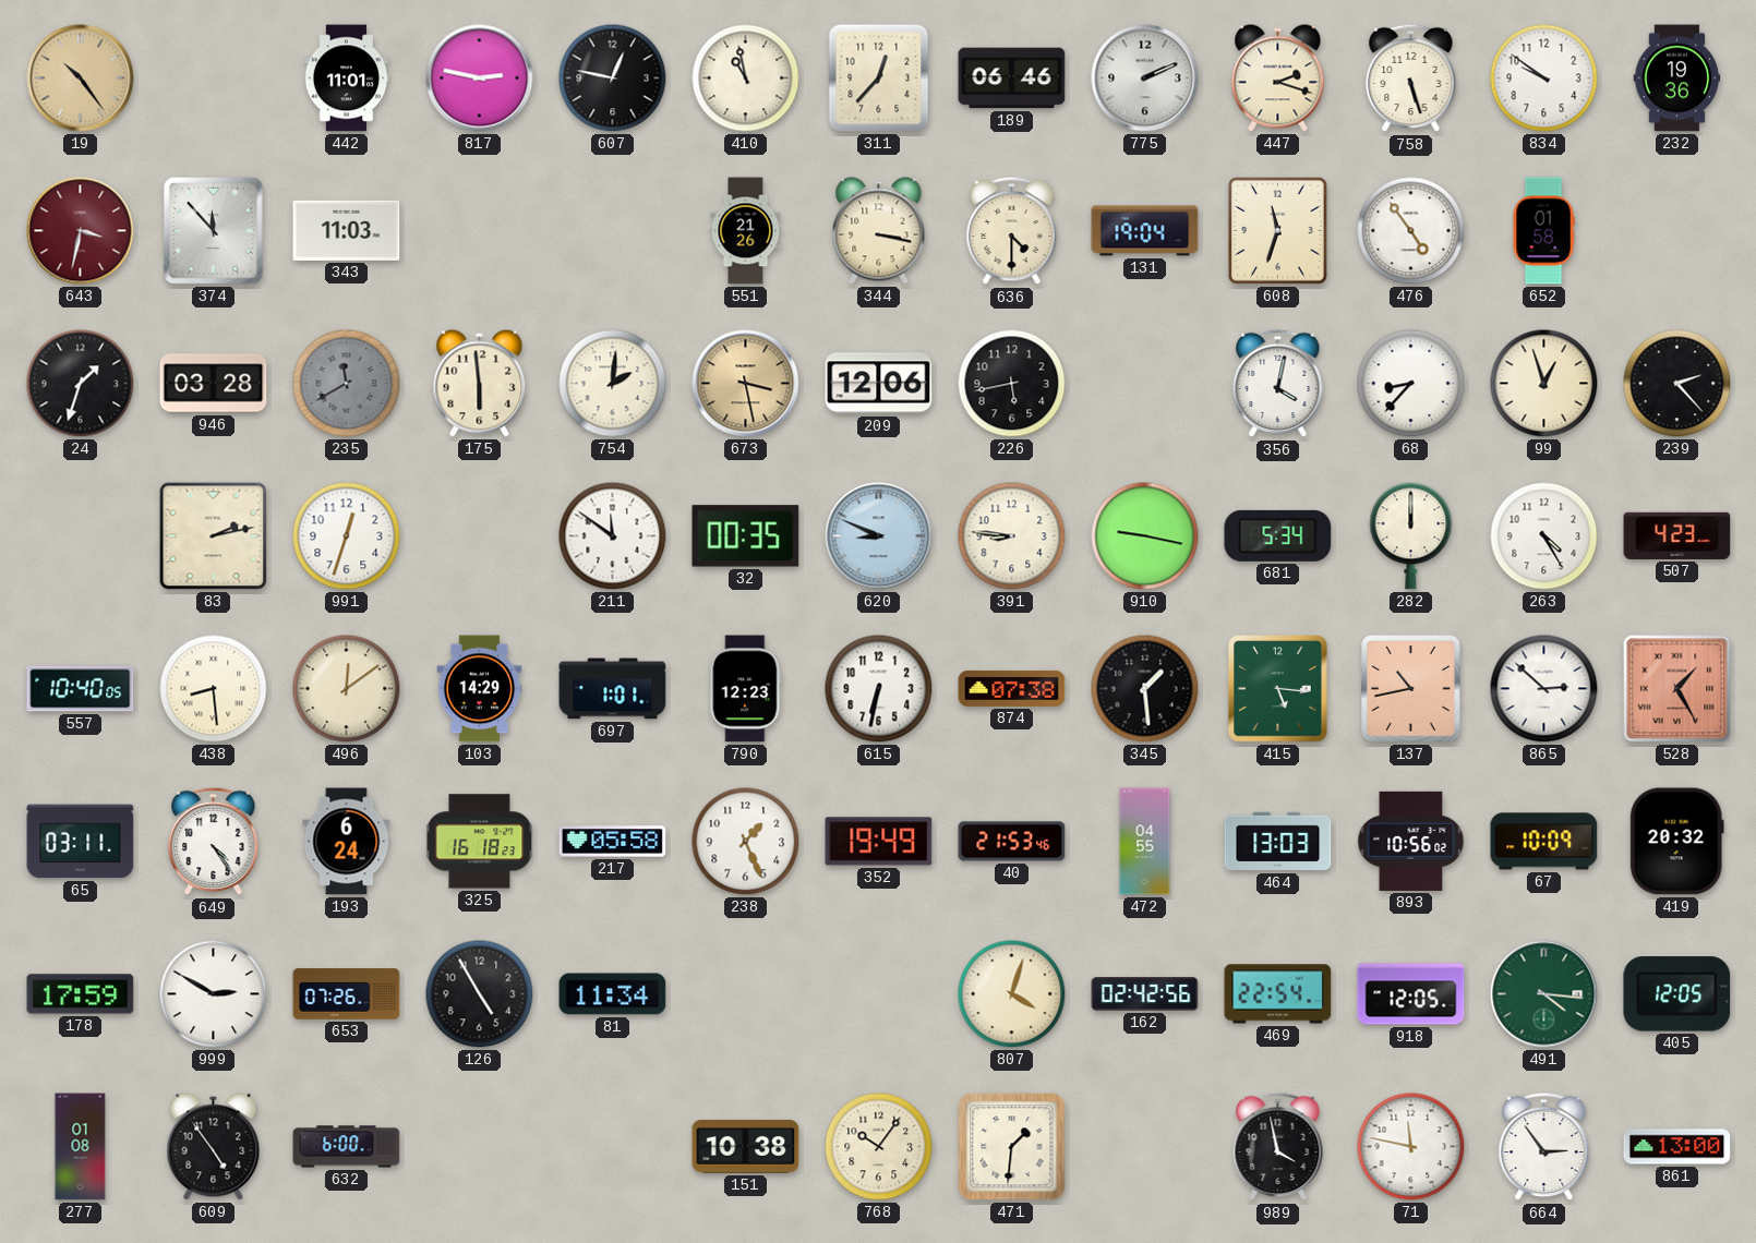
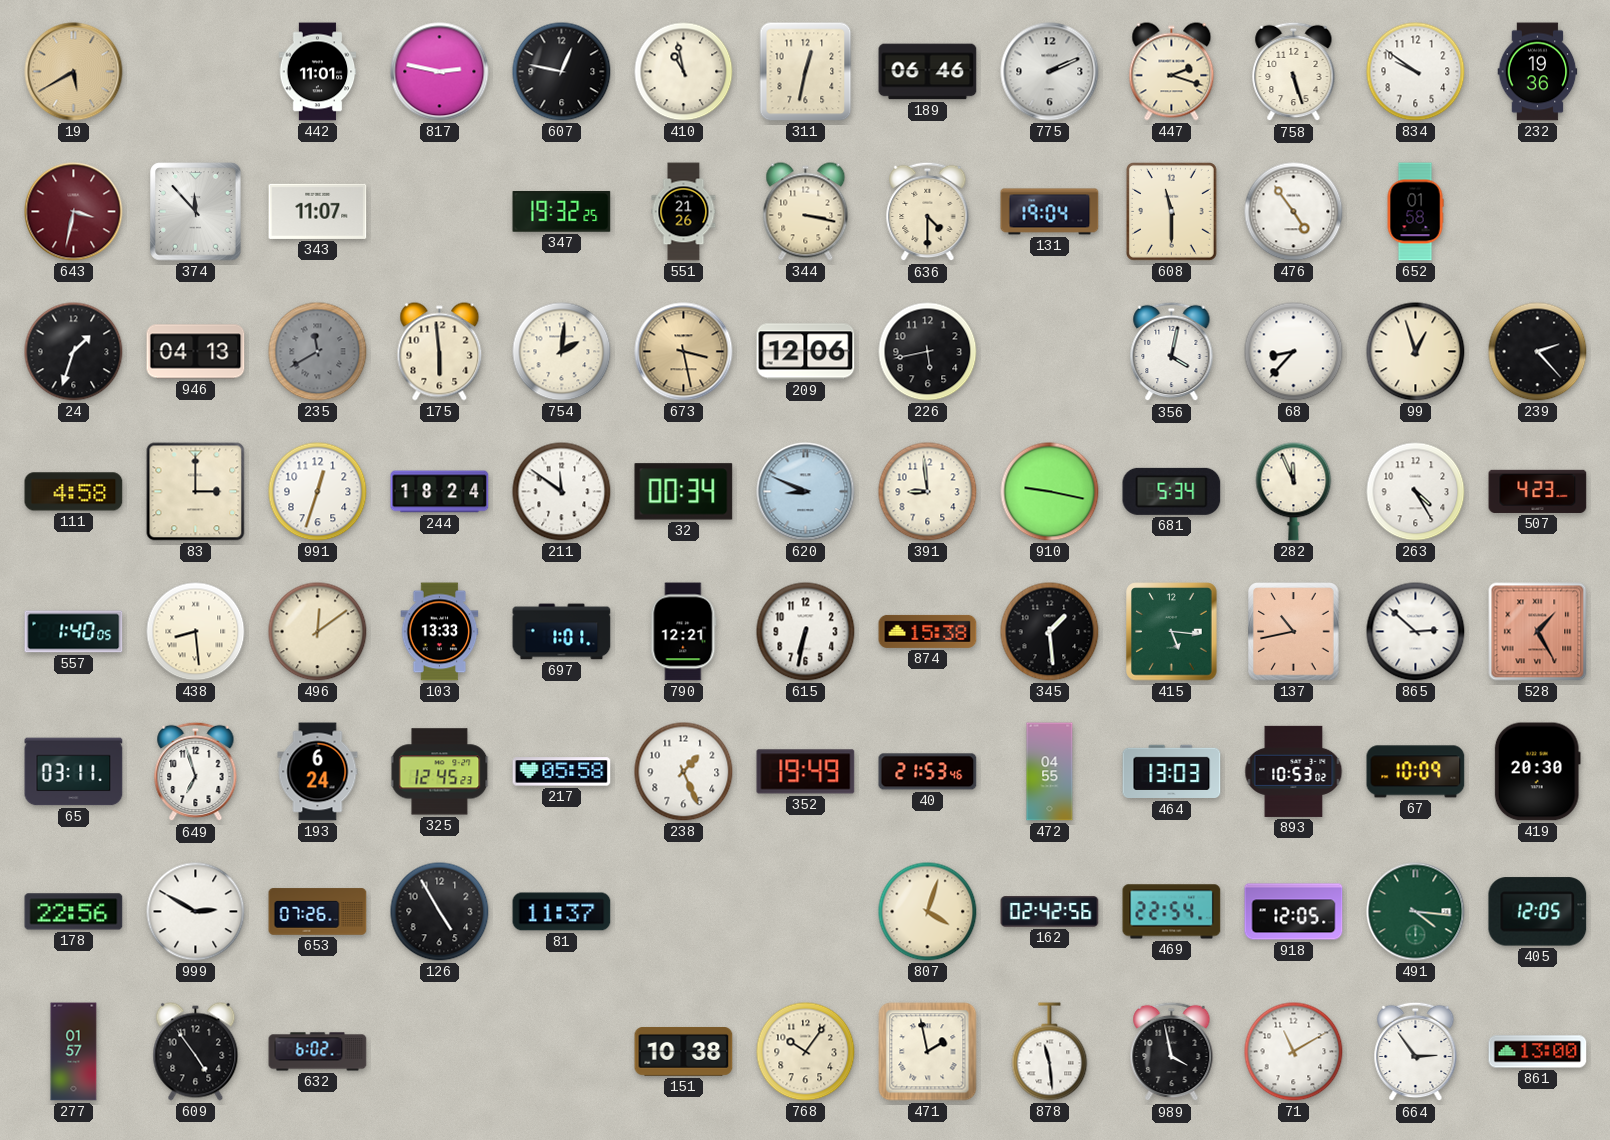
19: 10:24 -> 5:40
311: 12:37 -> 12:32
343: 11:03 -> 11:07
347: none -> 19:32
608: 11:33 -> 11:30
946: 03:28 -> 04:13
111: none -> 4:58
83: 2:13 -> 3:00
244: none -> 18:24
32: 00:35 -> 00:34
391: 8:46 -> 8:59
282: 12:00 -> 11:56
557: 10:40 -> 1:40
103: 14:29 -> 13:33
790: 12:23 -> 12:21
874: 07:38 -> 15:38
649: 4:24 -> 6:57
325: 16:18 -> 12:45
893: 10:56 -> 10:53
419: 20:32 -> 20:30
178: 17:59 -> 22:56
81: 11:34 -> 11:37
277: 01:08 -> 01:57
632: 6:00 -> 6:02
471: 1:31 -> 1:58
878: none -> 11:29
71: 11:47 -> 11:10
